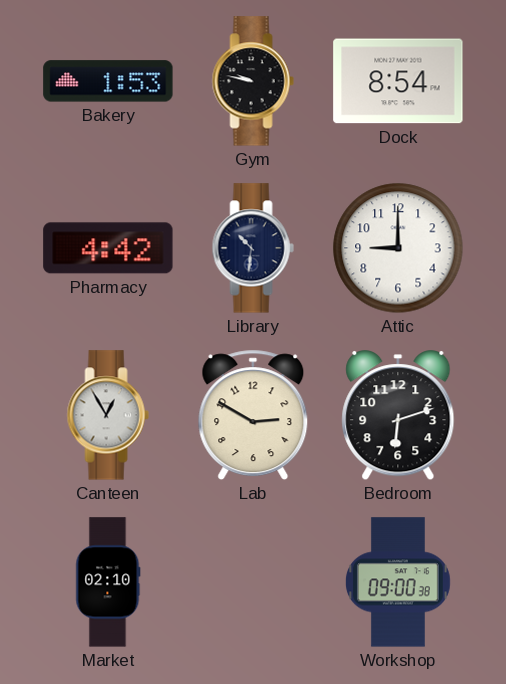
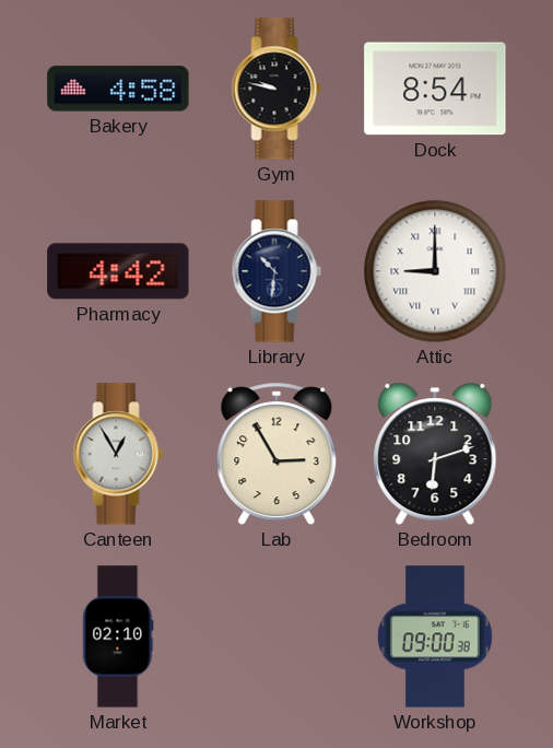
Bakery: 1:53 -> 4:58
Attic numerals: Arabic -> Roman
Lab: 2:50 -> 2:55
